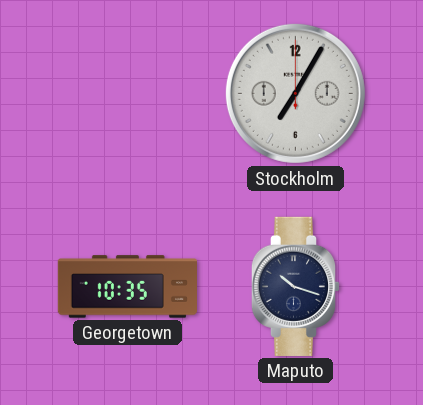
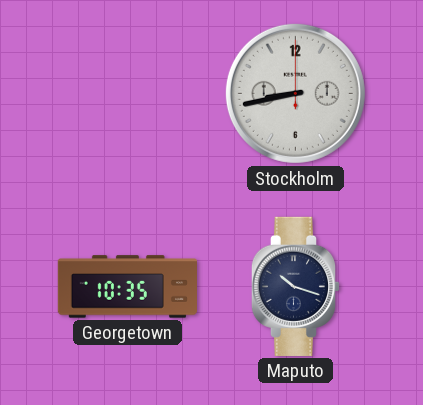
Stockholm: 7:05 -> 8:43
